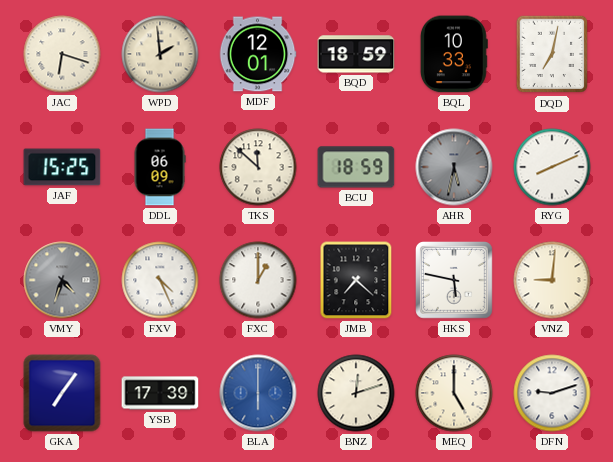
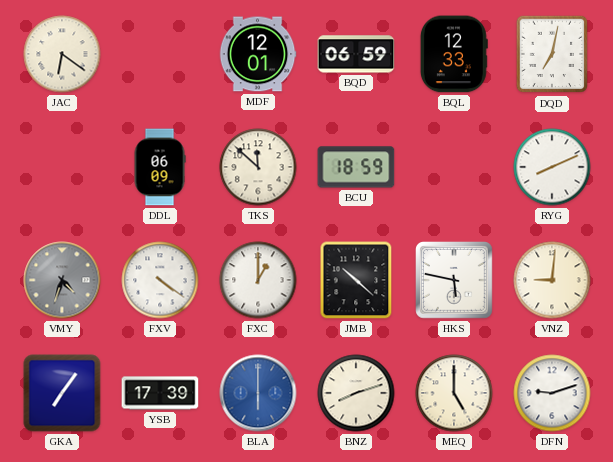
JAC: 6:18 -> 6:21
WPD: 1:59 -> none
BQD: 18:59 -> 06:59
BQL: 10:33 -> 12:33
JAF: 15:25 -> none
AHR: 5:32 -> none
FXV: 4:26 -> 4:21
JMB: 7:22 -> 10:22
BNZ: 12:12 -> 8:12
